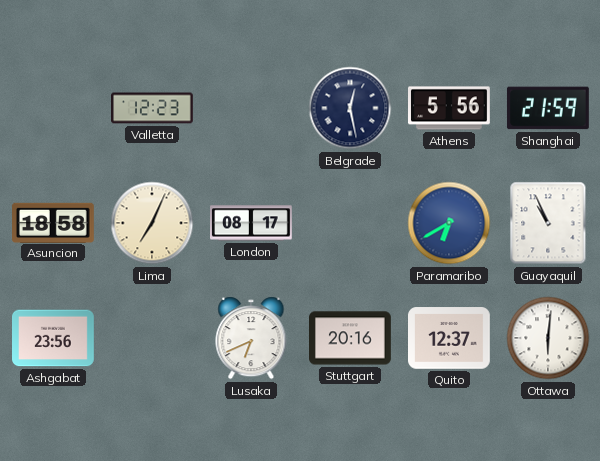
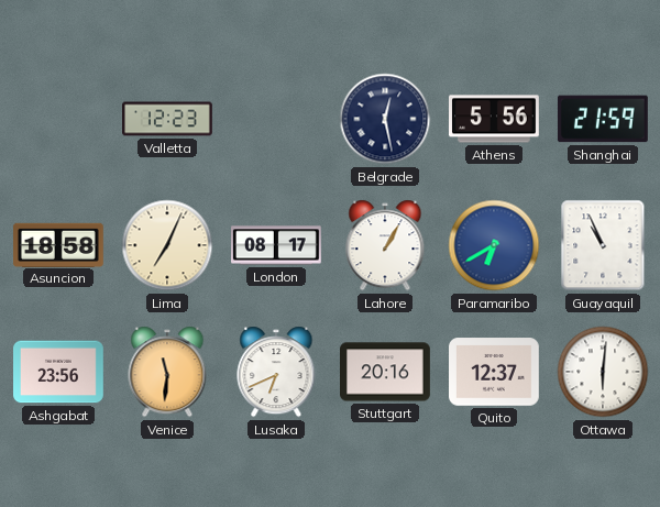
Lahore: none -> 1:05
Venice: none -> 11:31
